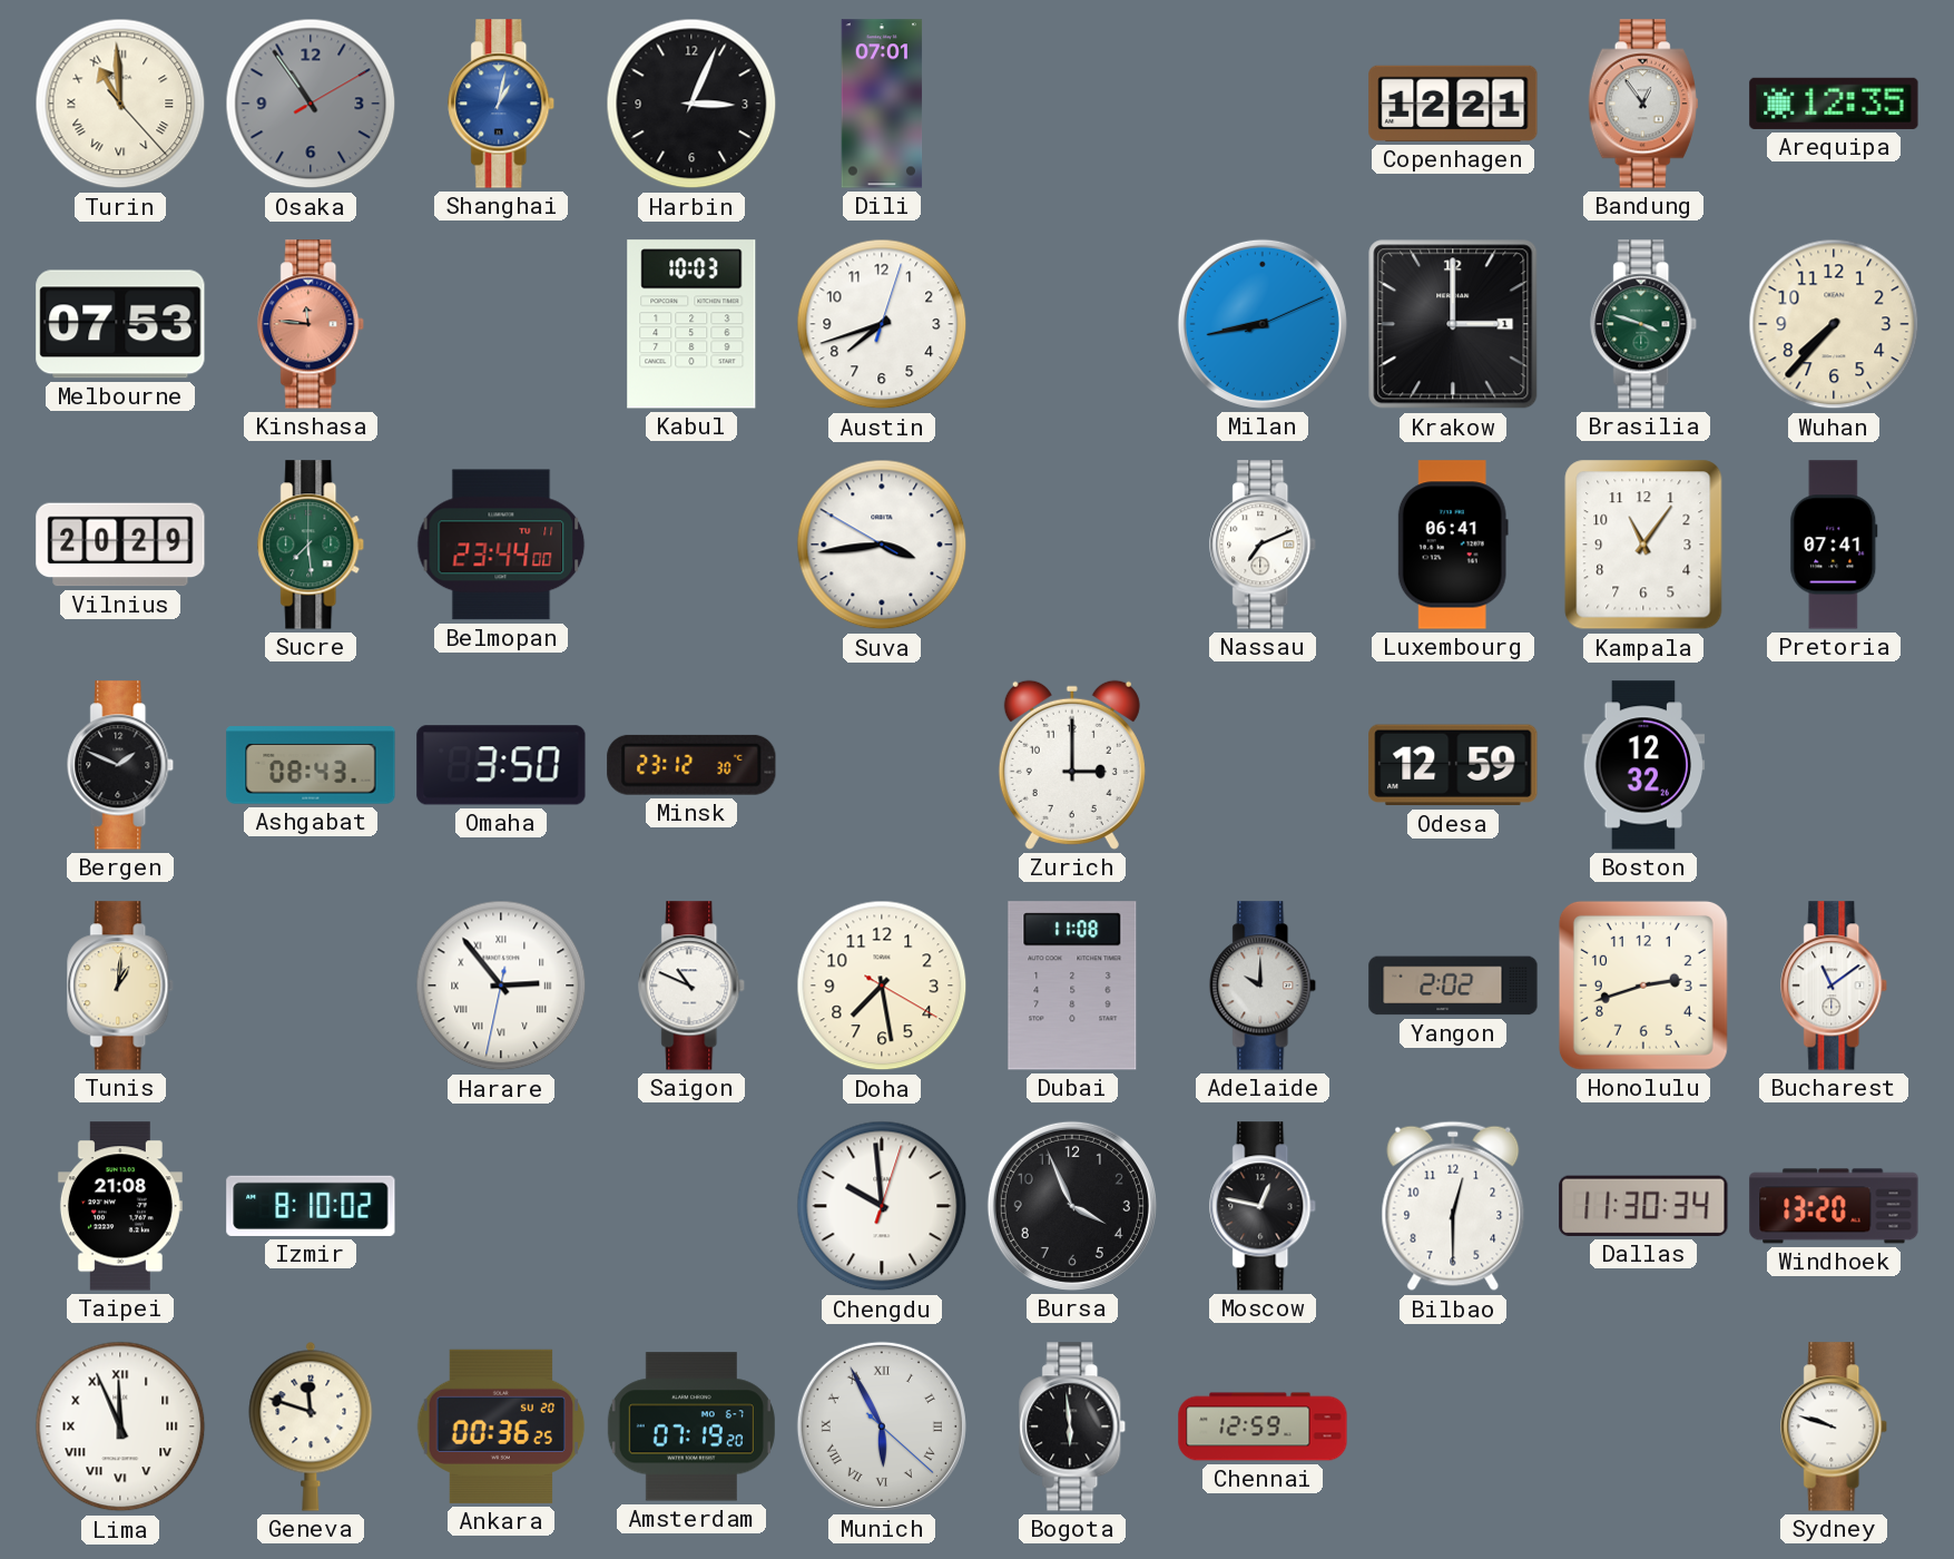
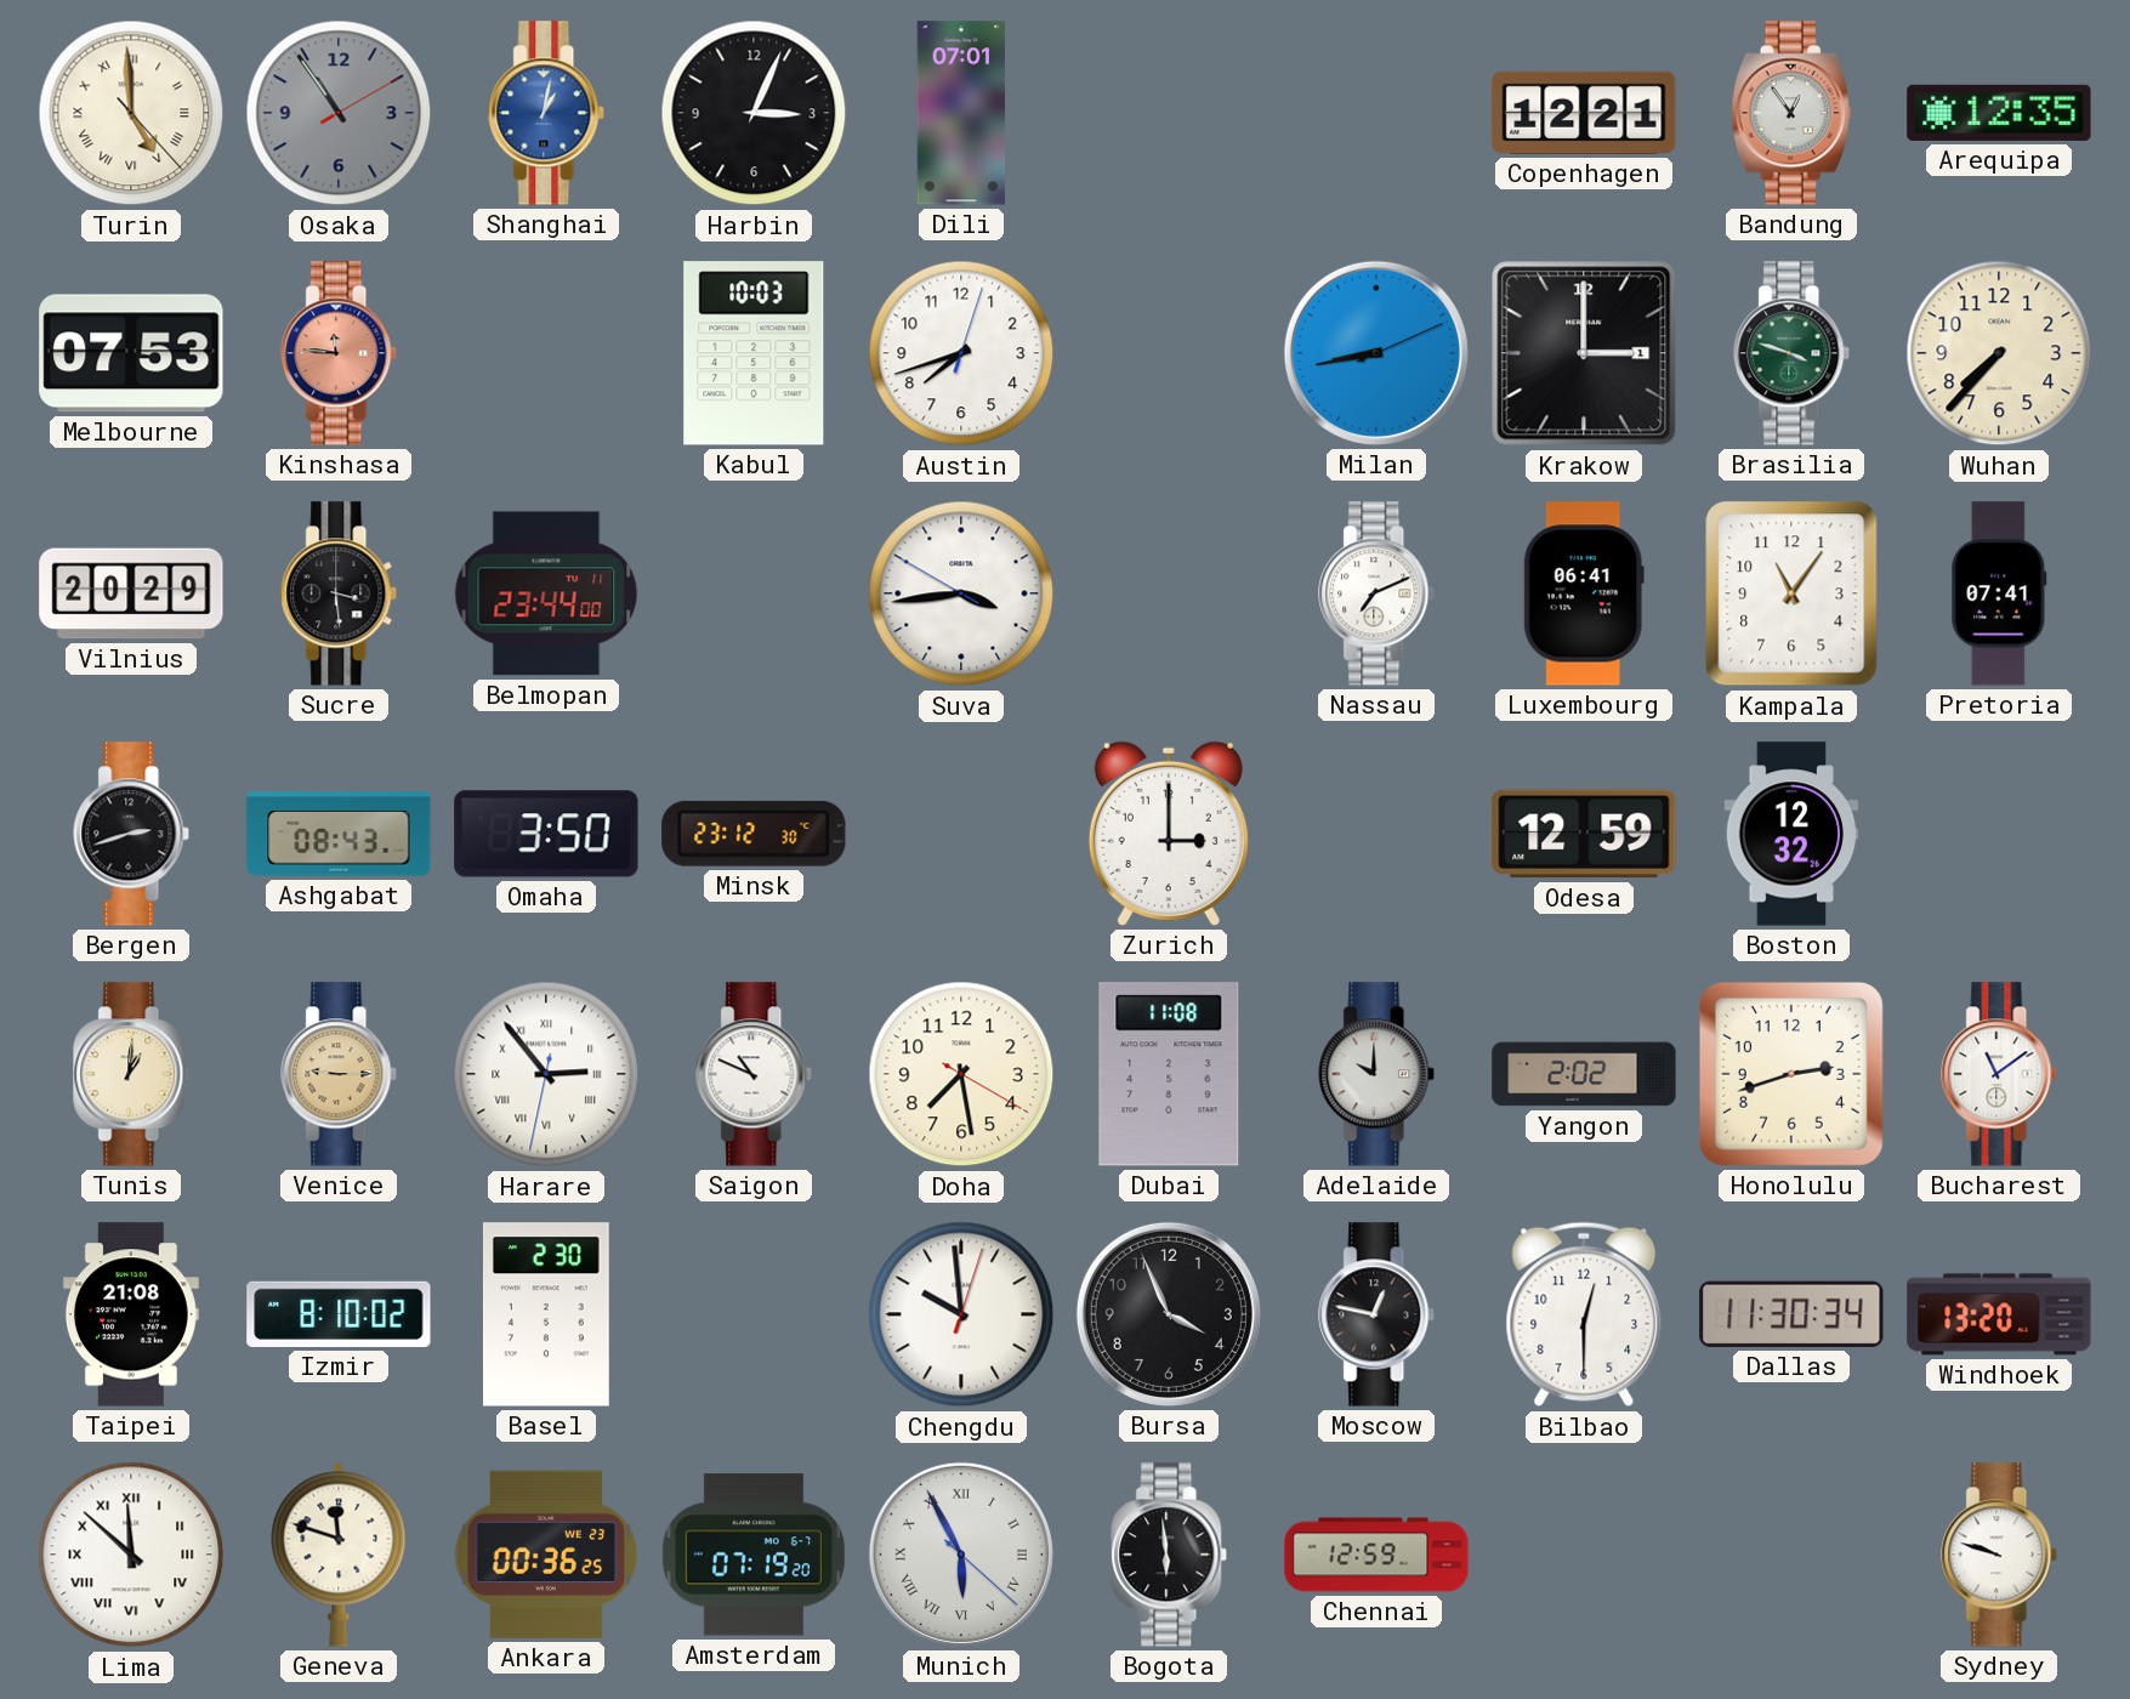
Turin: 10:59 -> 4:59
Sucre: 7:29 -> 3:29
Sucre dial: green -> black
Bergen: 1:49 -> 2:42
Venice: none -> 9:15
Basel: none -> 2:30
Lima: 11:56 -> 11:52
Ankara date: SU 20 -> WE 23
